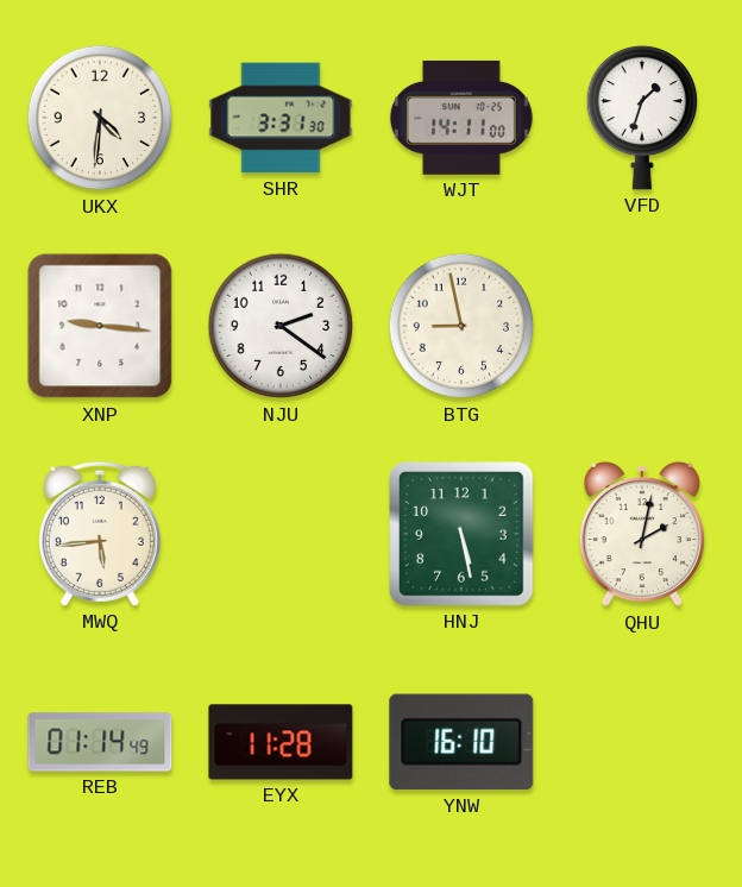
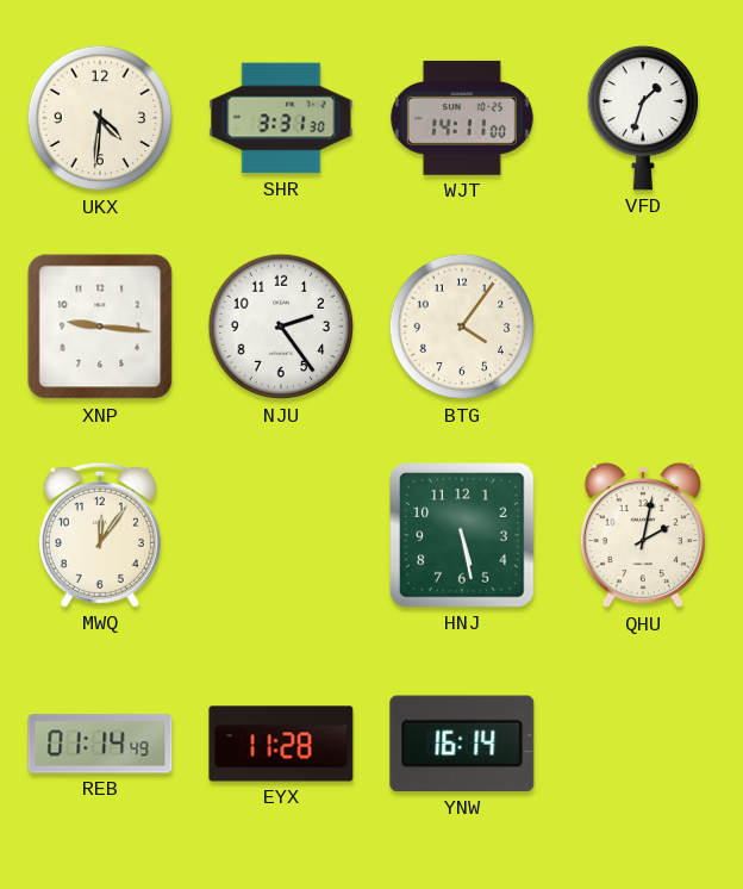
NJU: 2:21 -> 2:24
BTG: 8:58 -> 4:06
MWQ: 5:44 -> 12:06
YNW: 16:10 -> 16:14
